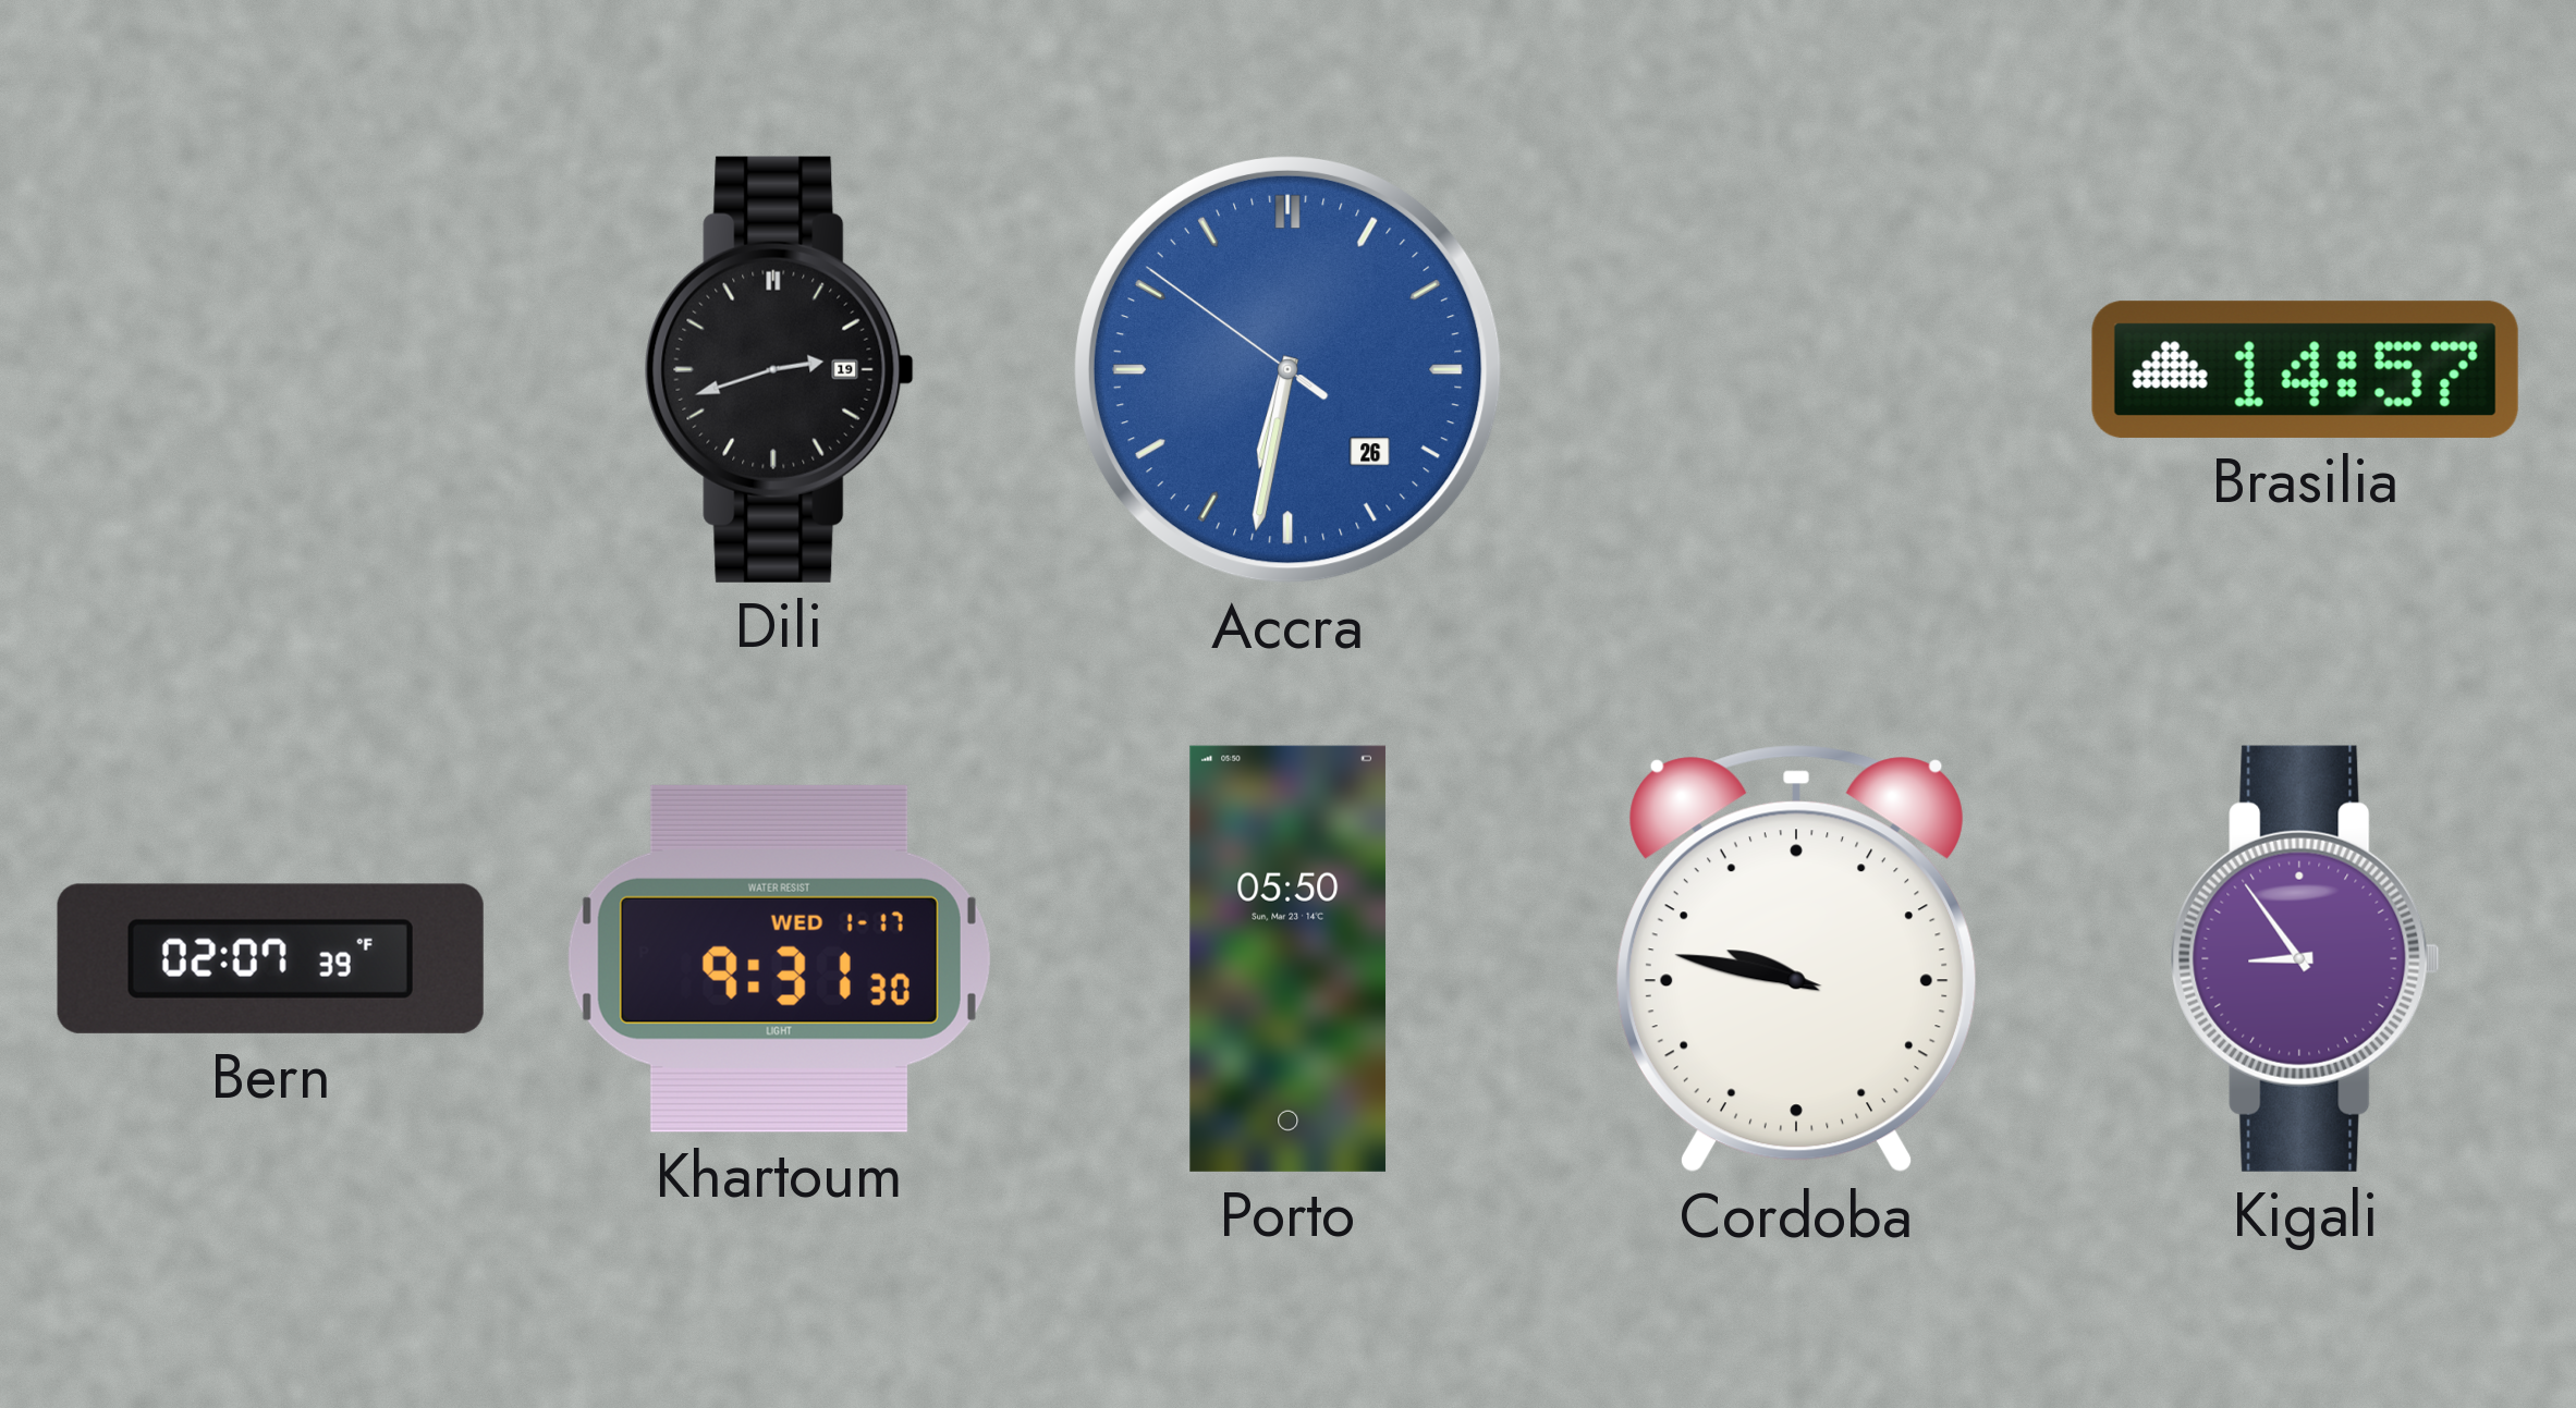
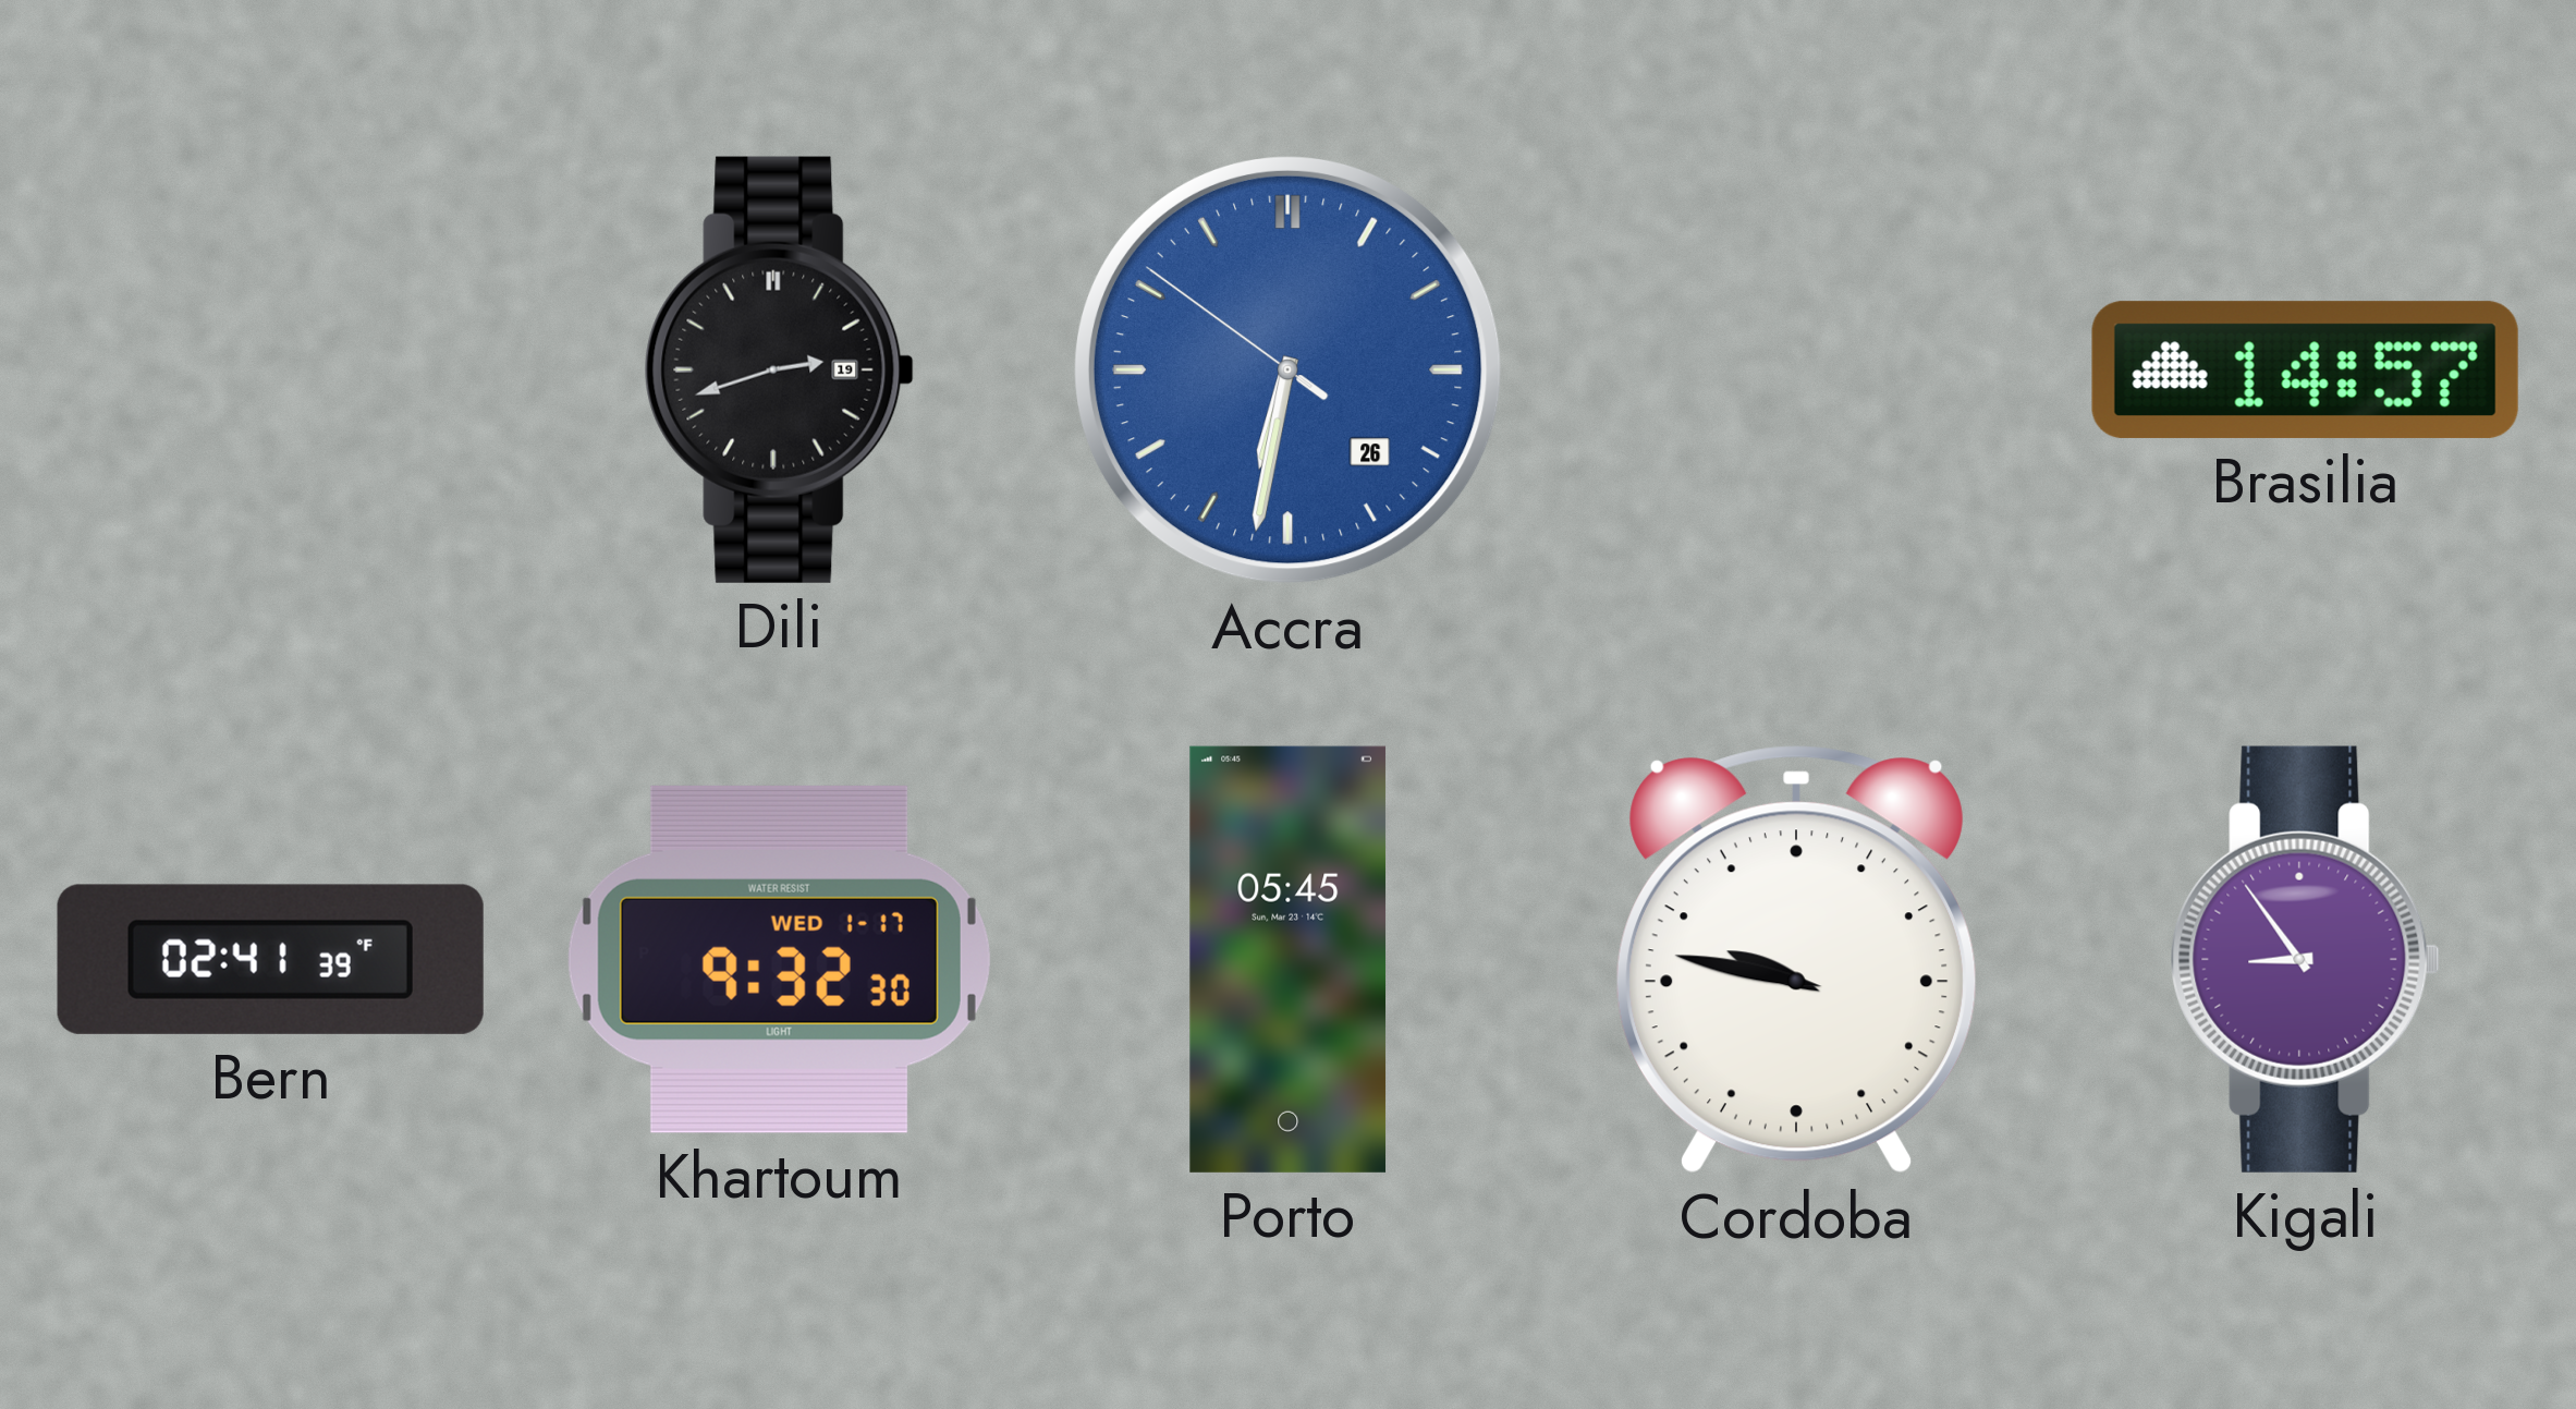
Bern: 02:07 -> 02:41
Khartoum: 9:31 -> 9:32
Porto: 05:50 -> 05:45
